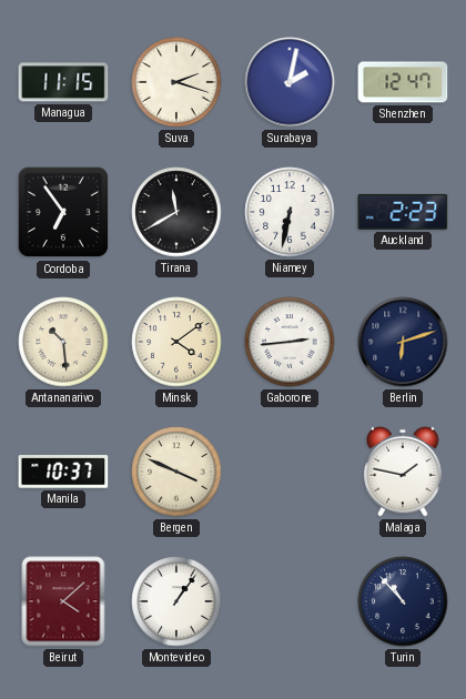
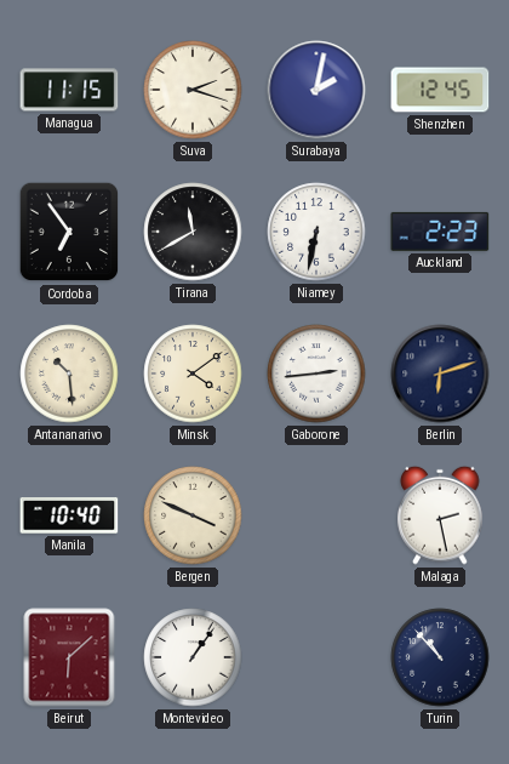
Shenzhen: 12:47 -> 12:45
Manila: 10:37 -> 10:40
Malaga: 1:47 -> 2:28
Beirut: 4:08 -> 6:08
